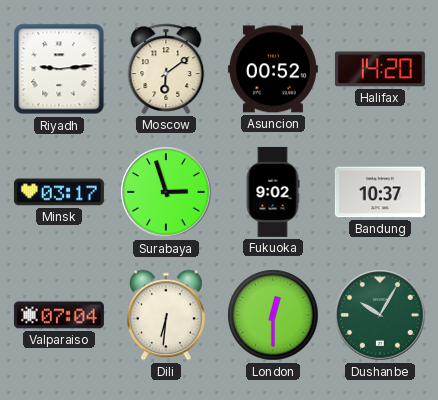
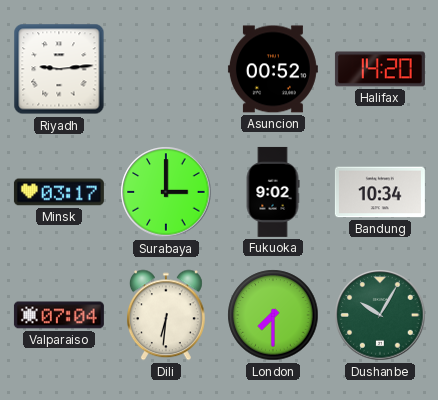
Moscow: 6:09 -> none
Surabaya: 2:57 -> 3:00
Bandung: 10:37 -> 10:34
London: 12:30 -> 7:30
